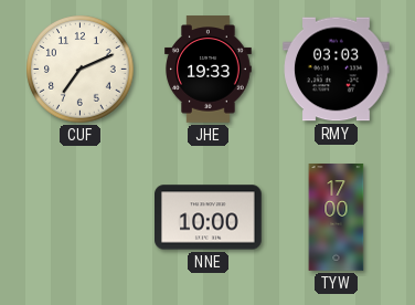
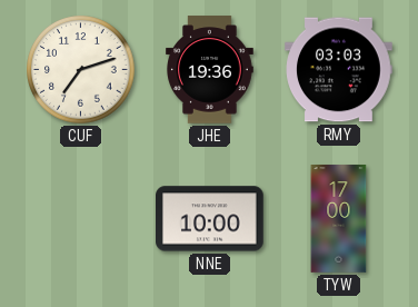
CUF: 7:11 -> 7:12
JHE: 19:33 -> 19:36
